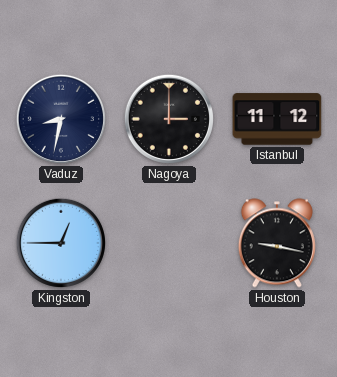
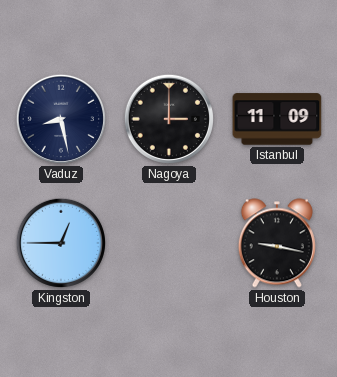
Vaduz: 8:32 -> 8:28
Istanbul: 11:12 -> 11:09
